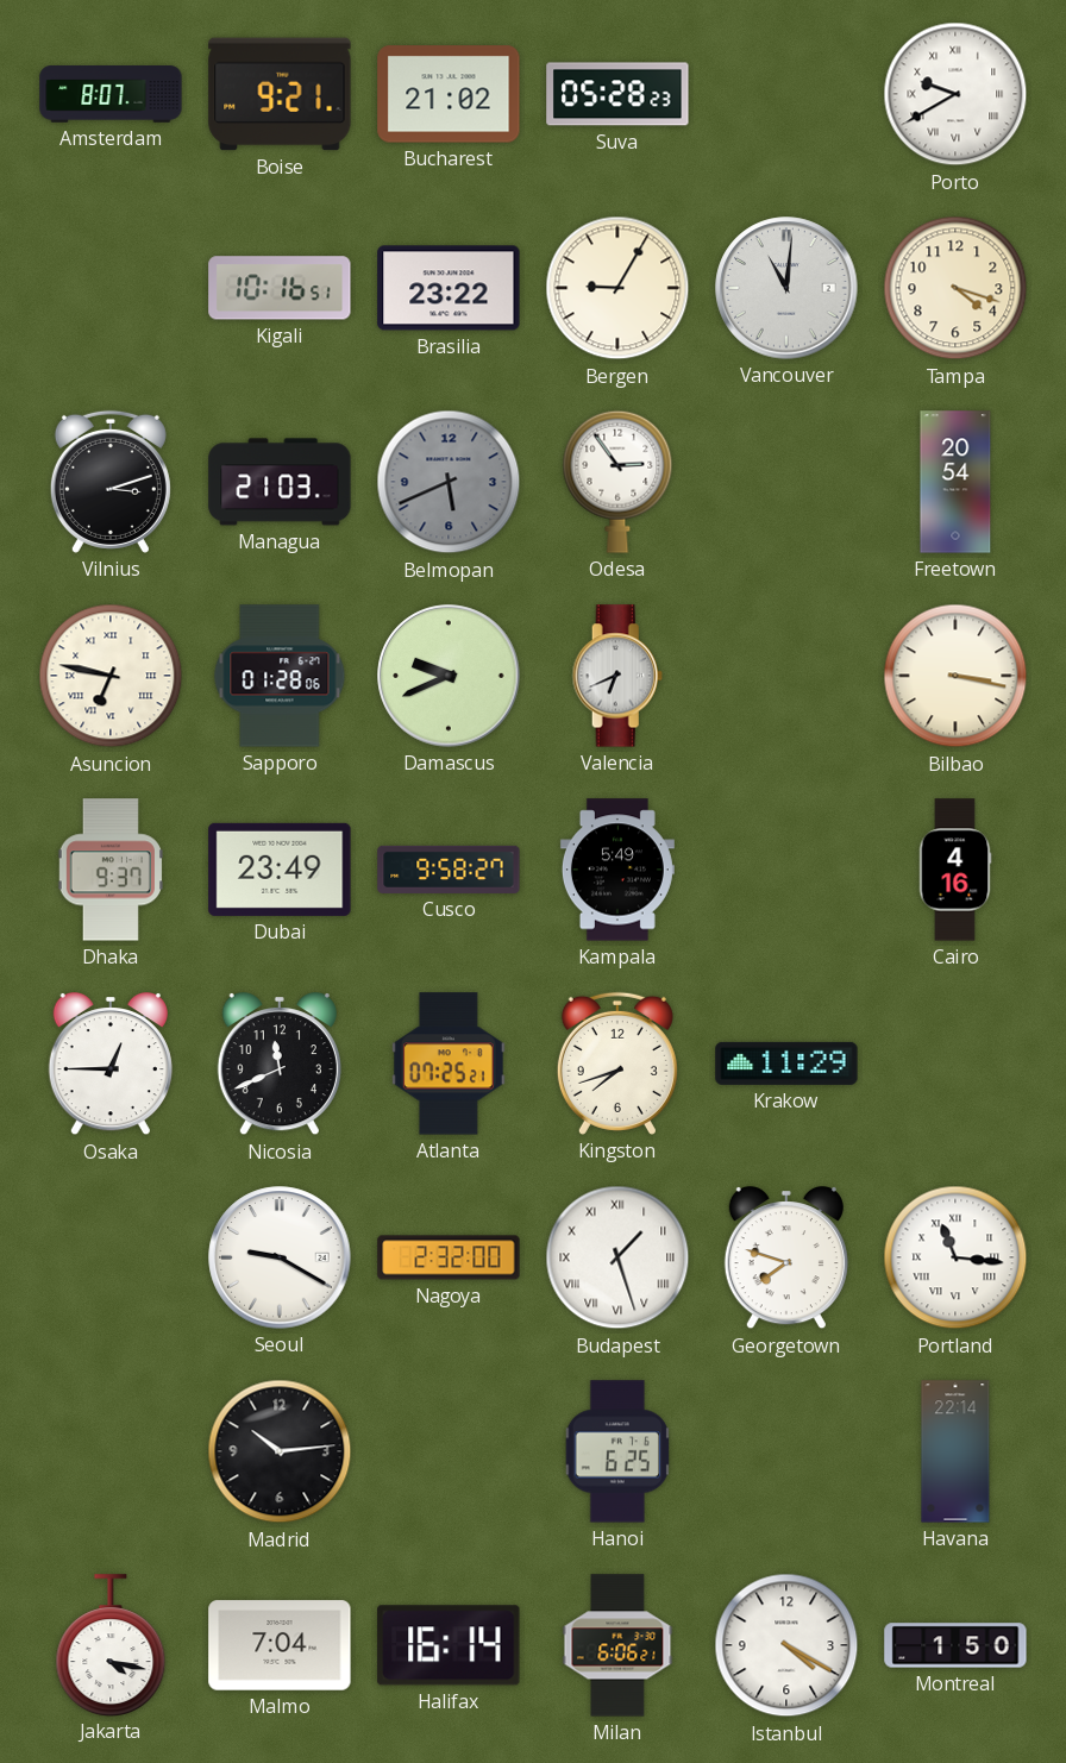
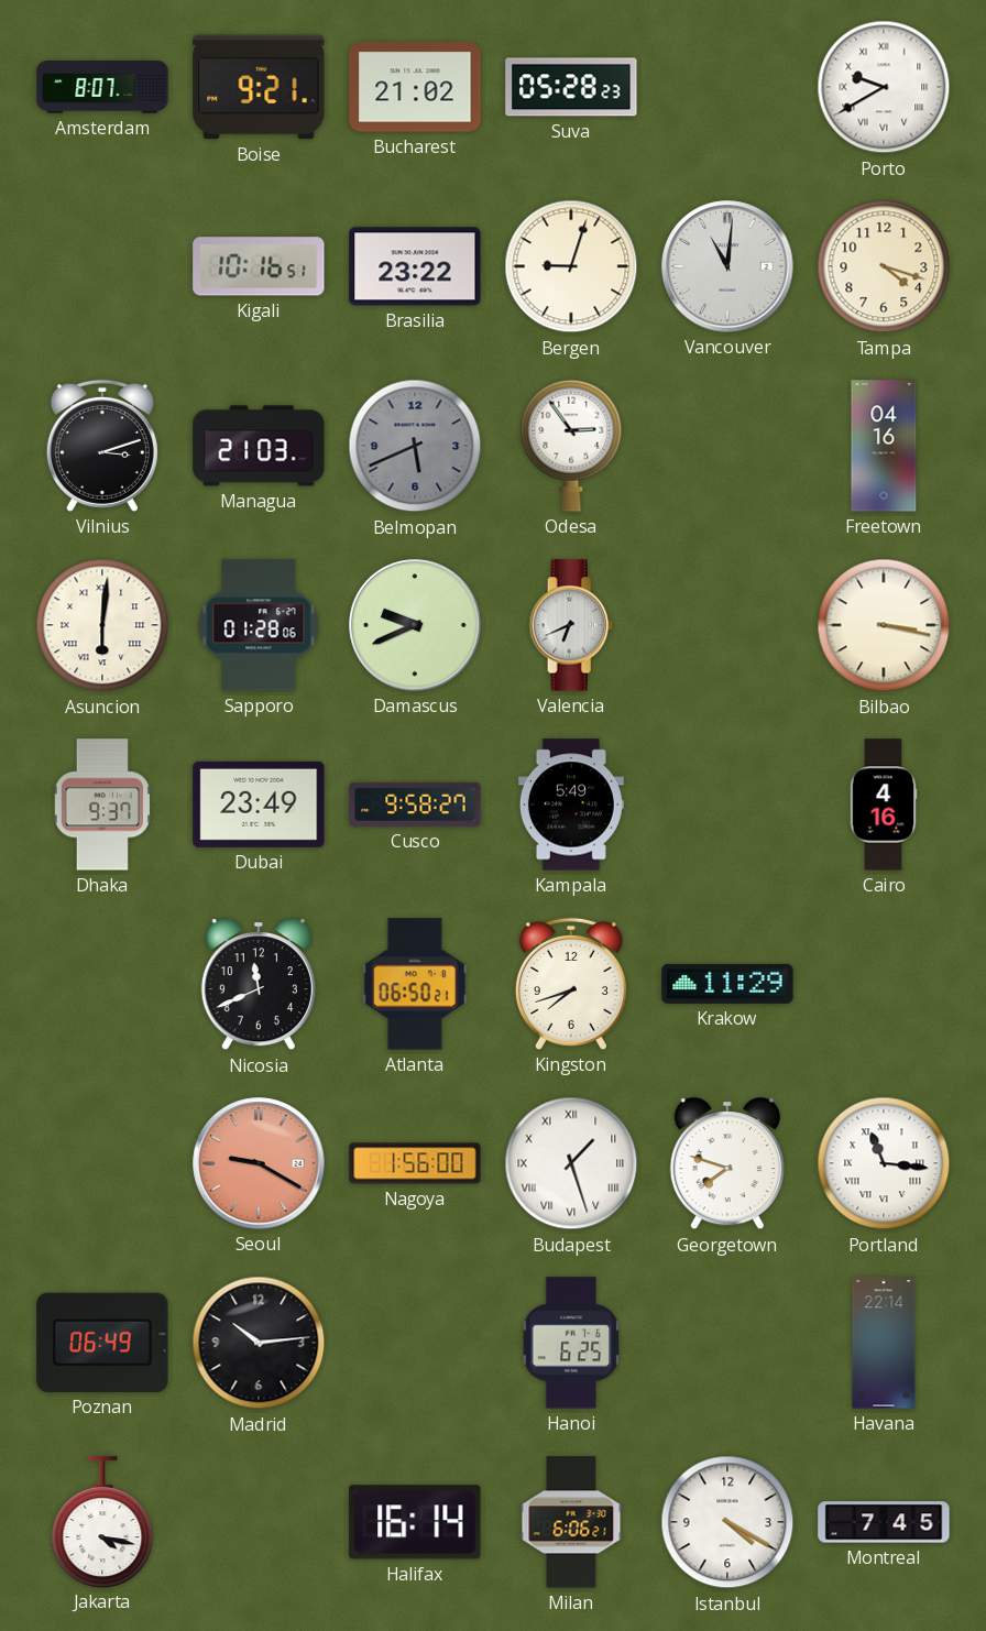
Bergen: 9:05 -> 9:03
Freetown: 20:54 -> 04:16
Asuncion: 6:47 -> 6:01
Osaka: 12:45 -> none
Atlanta: 07:25 -> 06:50
Seoul dial: white -> salmon
Nagoya: 2:32 -> 1:56
Poznan: none -> 06:49
Malmo: 7:04 -> none
Montreal: 1:50 -> 7:45
